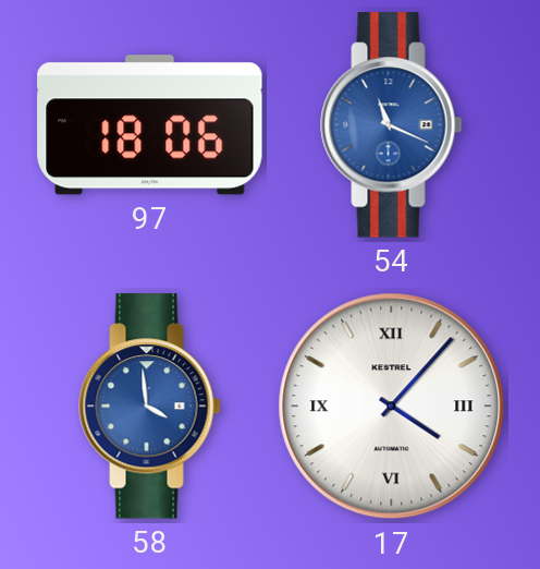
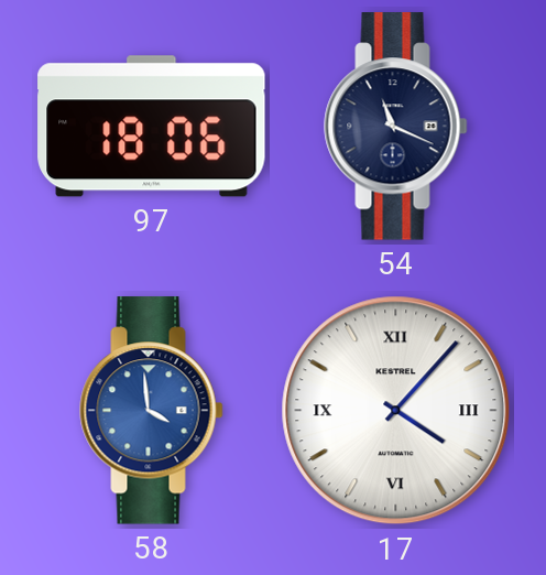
54 dial: blue -> navy
